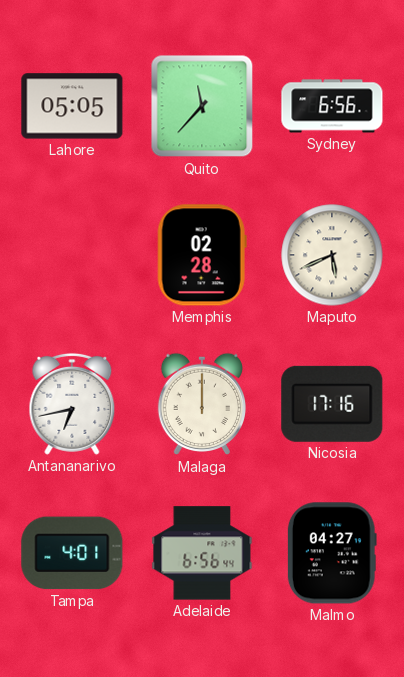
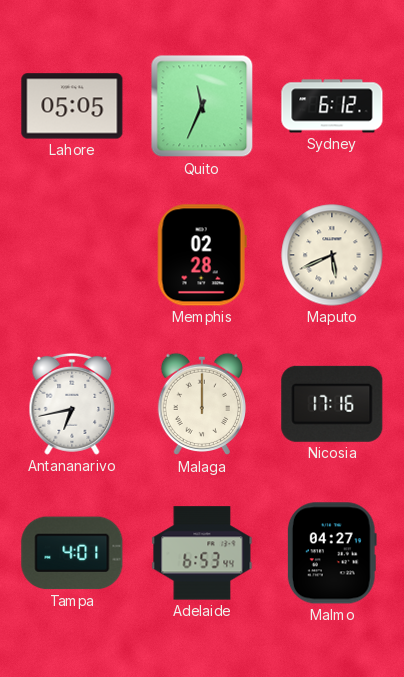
Quito: 11:37 -> 11:34
Sydney: 6:56 -> 6:12
Adelaide: 6:56 -> 6:53
